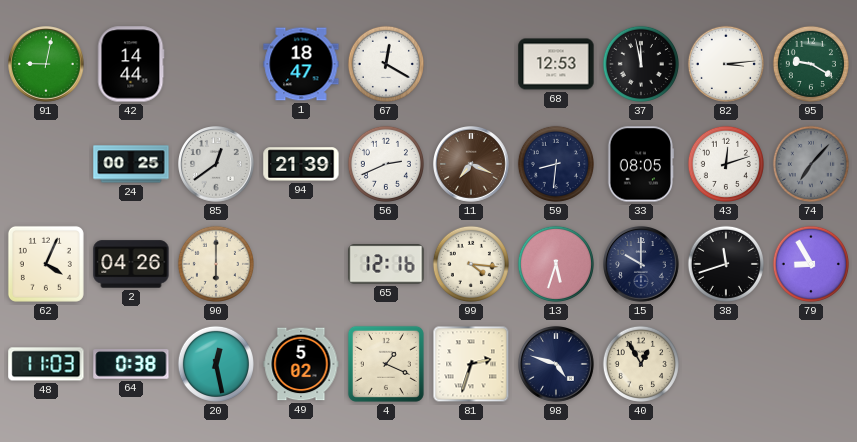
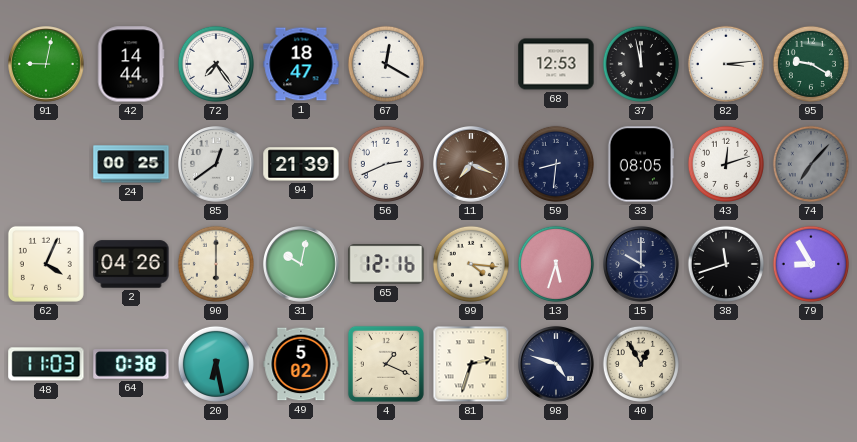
72: none -> 7:24
31: none -> 10:02
20: 12:28 -> 6:28
